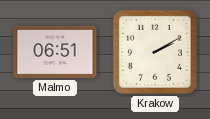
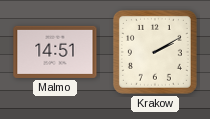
Malmo: 06:51 -> 14:51
